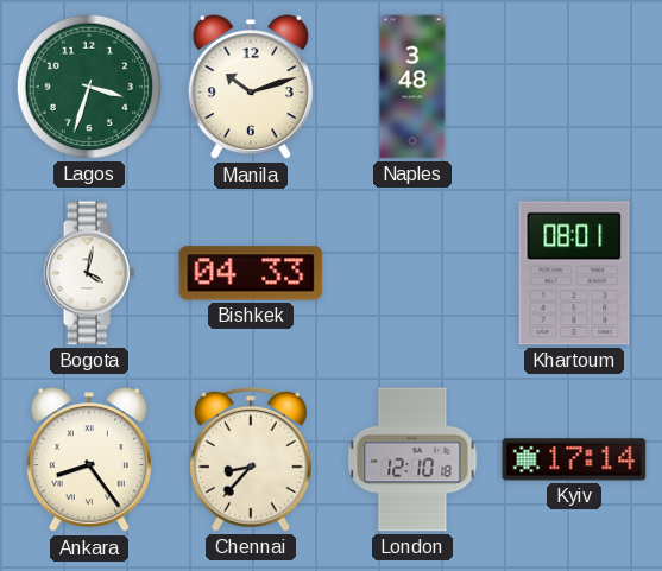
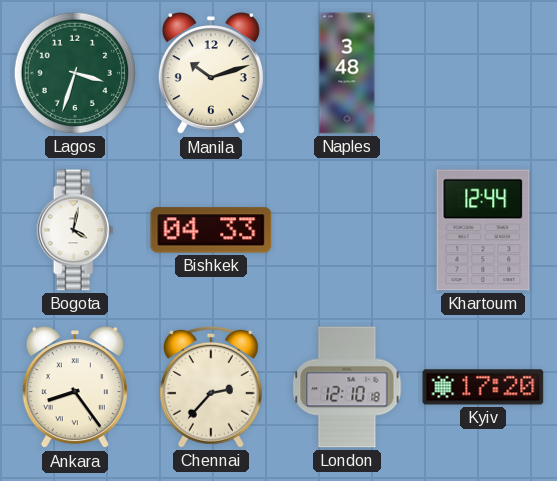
Khartoum: 08:01 -> 12:44
Chennai: 8:37 -> 2:37
Kyiv: 17:14 -> 17:20
